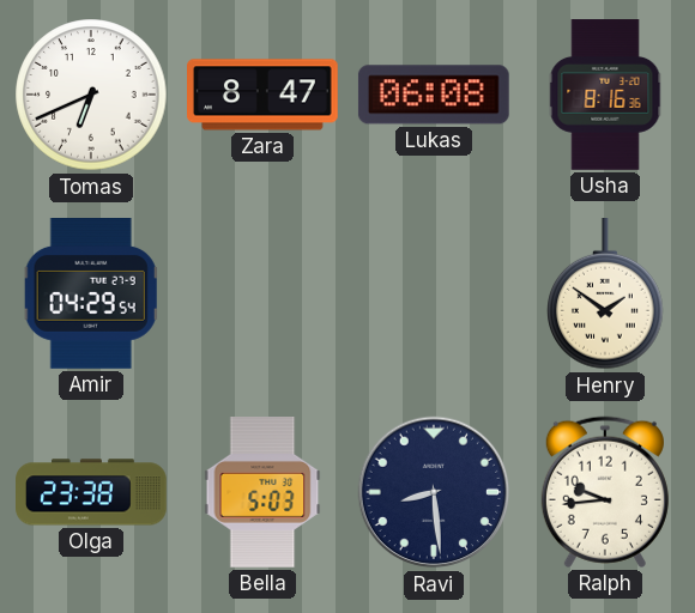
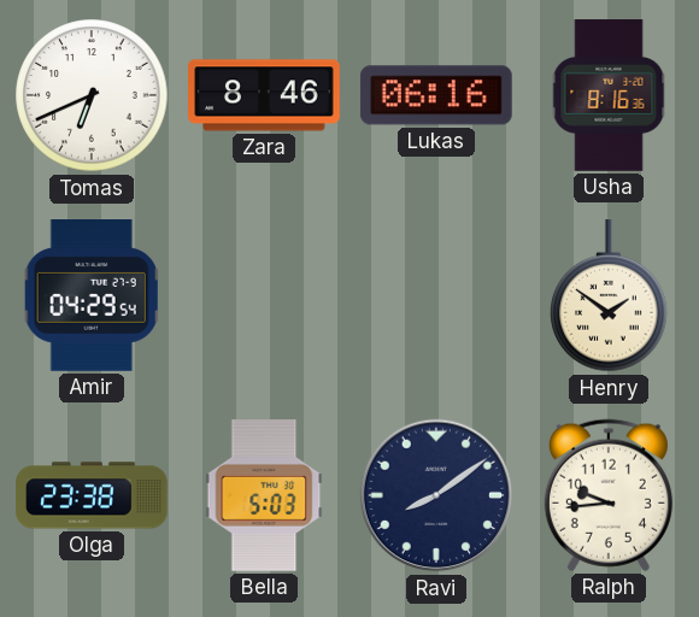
Zara: 8:47 -> 8:46
Lukas: 06:08 -> 06:16
Ravi: 8:29 -> 8:09
